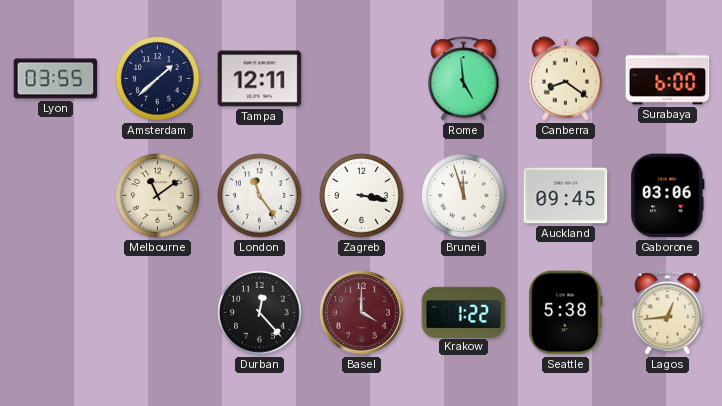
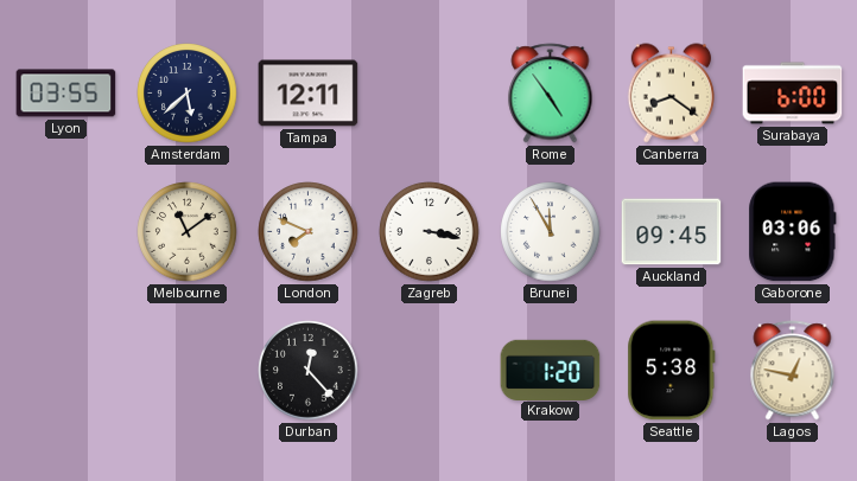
Amsterdam: 1:38 -> 5:38
Rome: 4:59 -> 4:54
London: 11:24 -> 7:49
Brunei: 11:57 -> 11:55
Basel: 4:00 -> none
Krakow: 1:22 -> 1:20
Lagos: 12:44 -> 12:47
